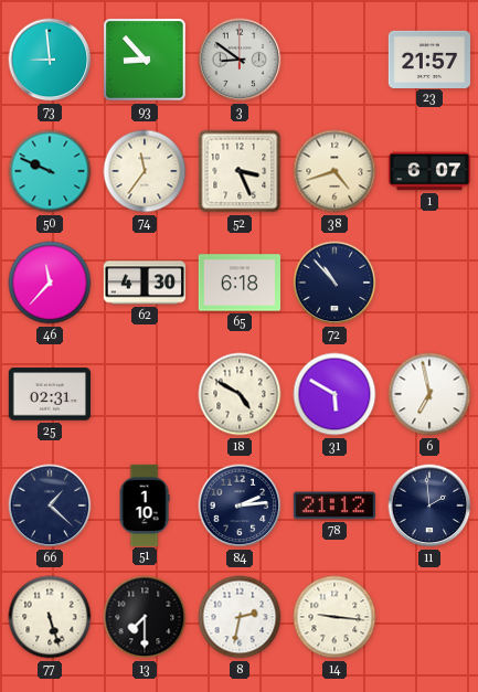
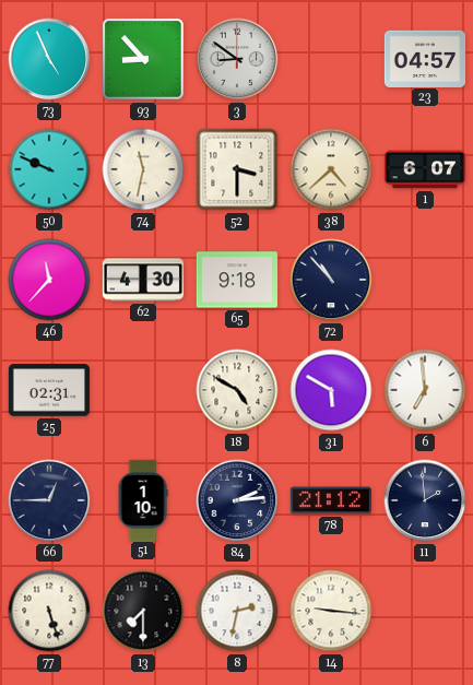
73: 8:59 -> 4:56
23: 21:57 -> 04:57
74: 11:36 -> 11:32
52: 3:26 -> 3:30
38: 4:42 -> 4:38
65: 6:18 -> 9:18
6: 6:58 -> 6:59
66: 1:22 -> 12:45
